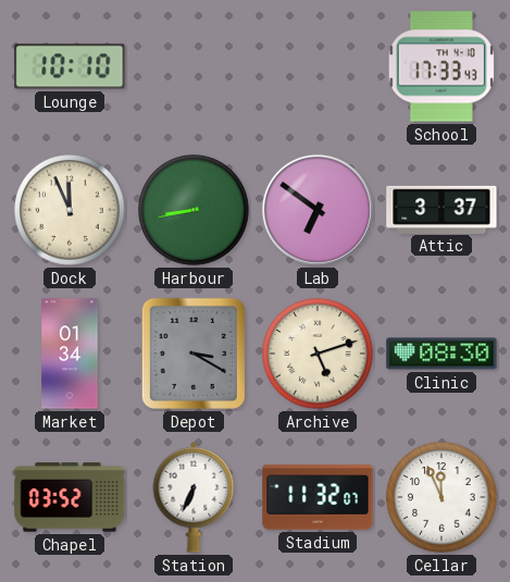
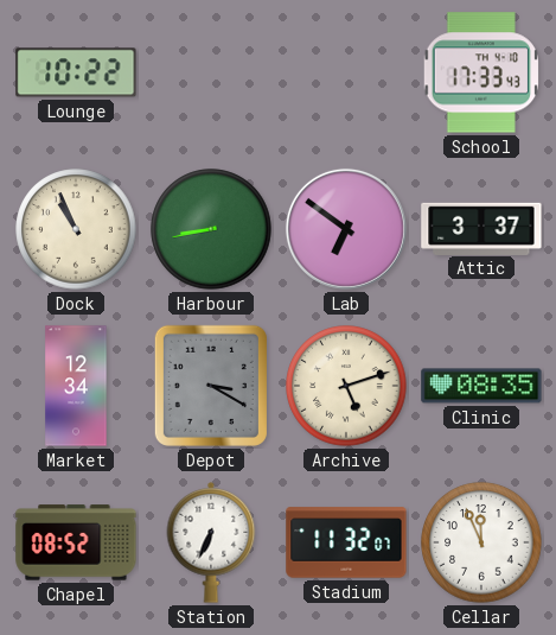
Lounge: 10:10 -> 10:22
Dock: 11:56 -> 10:56
Market: 01:34 -> 12:34
Clinic: 08:30 -> 08:35
Chapel: 03:52 -> 08:52
